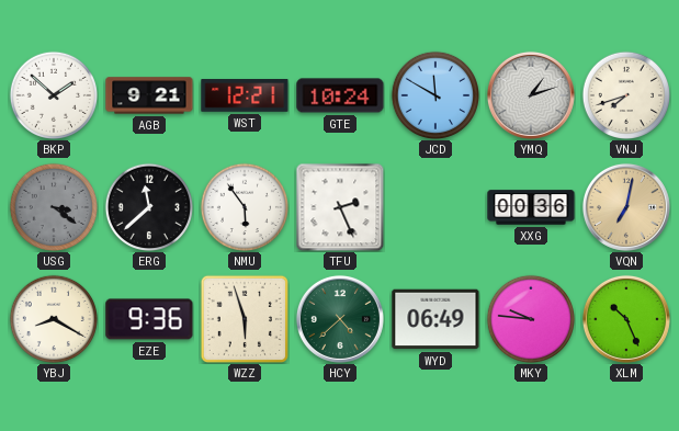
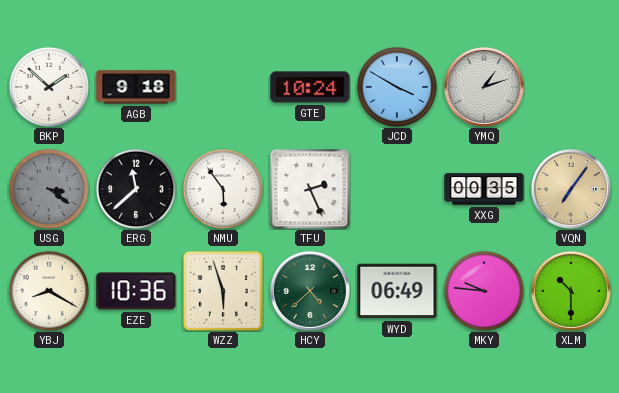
AGB: 9:21 -> 9:18
WST: 12:21 -> none
JCD: 11:50 -> 3:50
VNJ: 7:42 -> none
XXG: 00:36 -> 00:35
VQN: 7:02 -> 7:06
EZE: 9:36 -> 10:36
XLM: 10:26 -> 10:30
